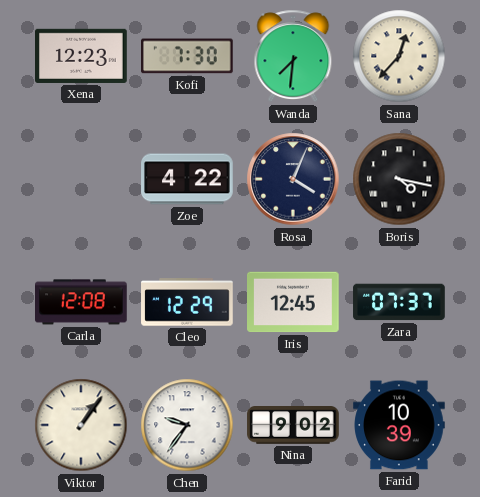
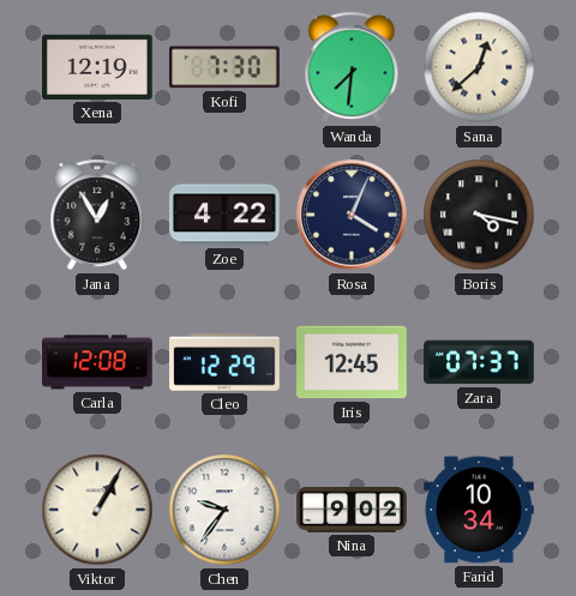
Xena: 12:23 -> 12:19
Sana: 12:37 -> 12:38
Jana: none -> 12:55
Viktor: 1:06 -> 1:05
Farid: 10:39 -> 10:34
